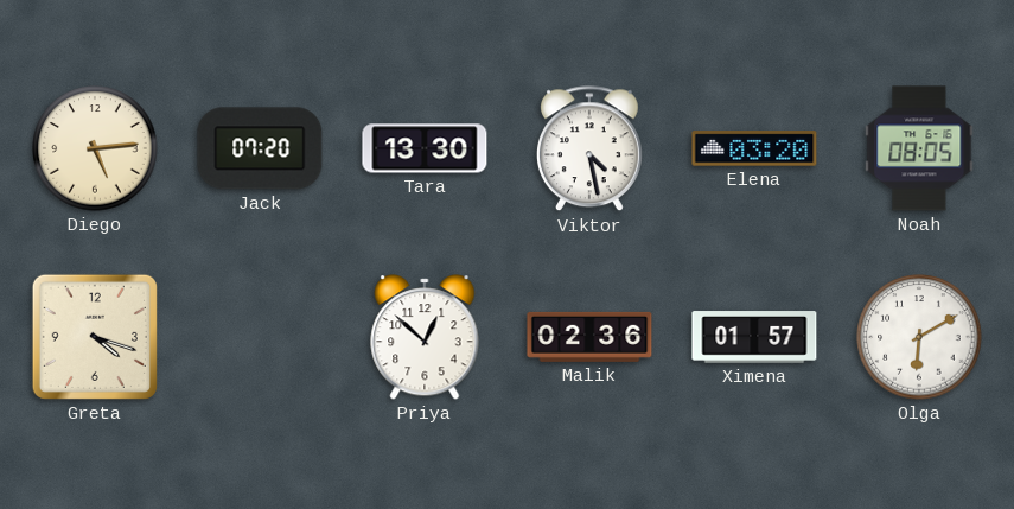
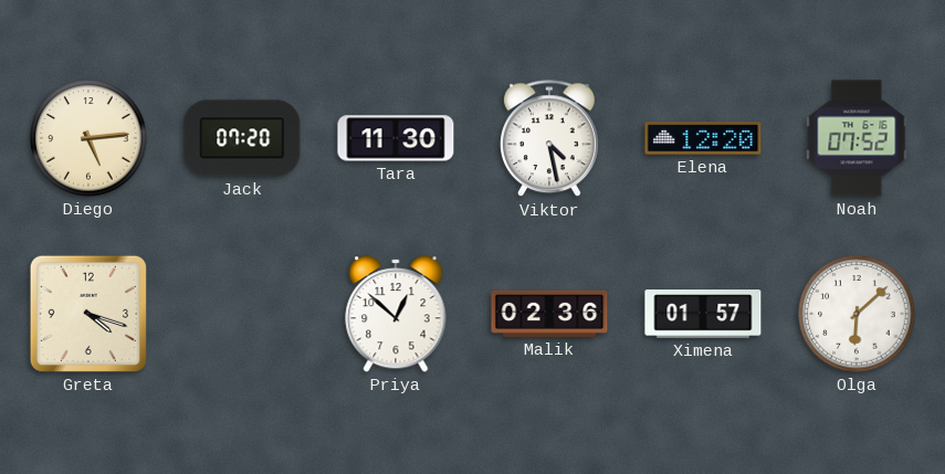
Tara: 13:30 -> 11:30
Elena: 03:20 -> 12:20
Noah: 08:05 -> 07:52
Olga: 6:10 -> 6:08
